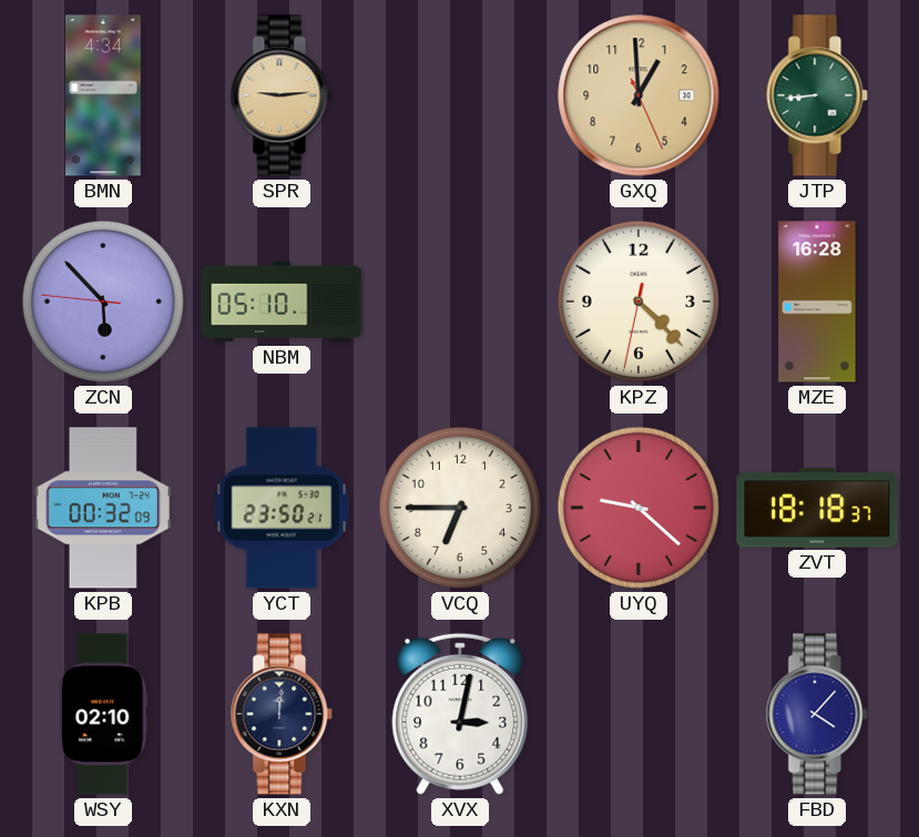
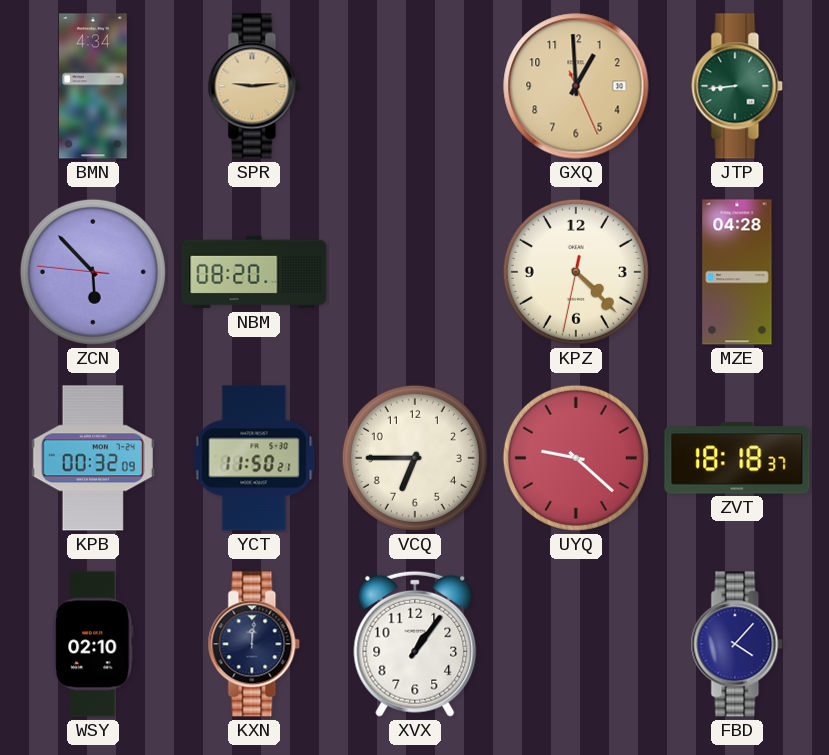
NBM: 05:10 -> 08:20
MZE: 16:28 -> 04:28
YCT: 23:50 -> 11:50
XVX: 3:02 -> 1:06
